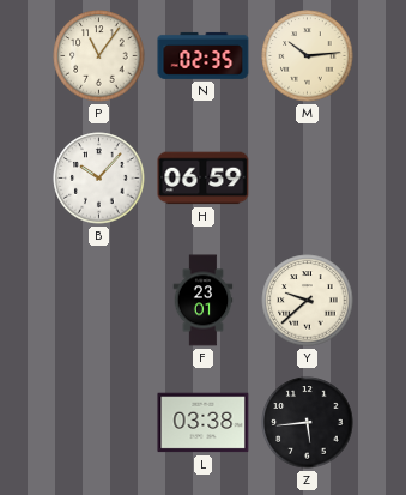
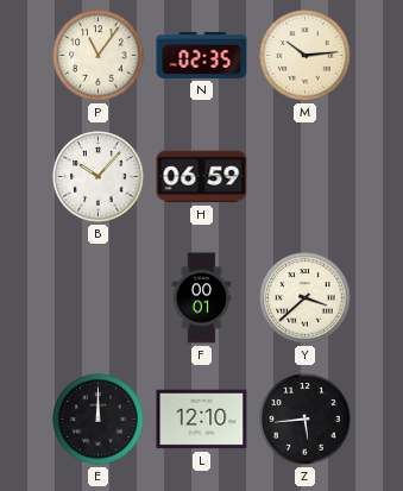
F: 23:01 -> 00:01
Y: 9:38 -> 3:38
E: none -> 12:00
L: 03:38 -> 12:10
